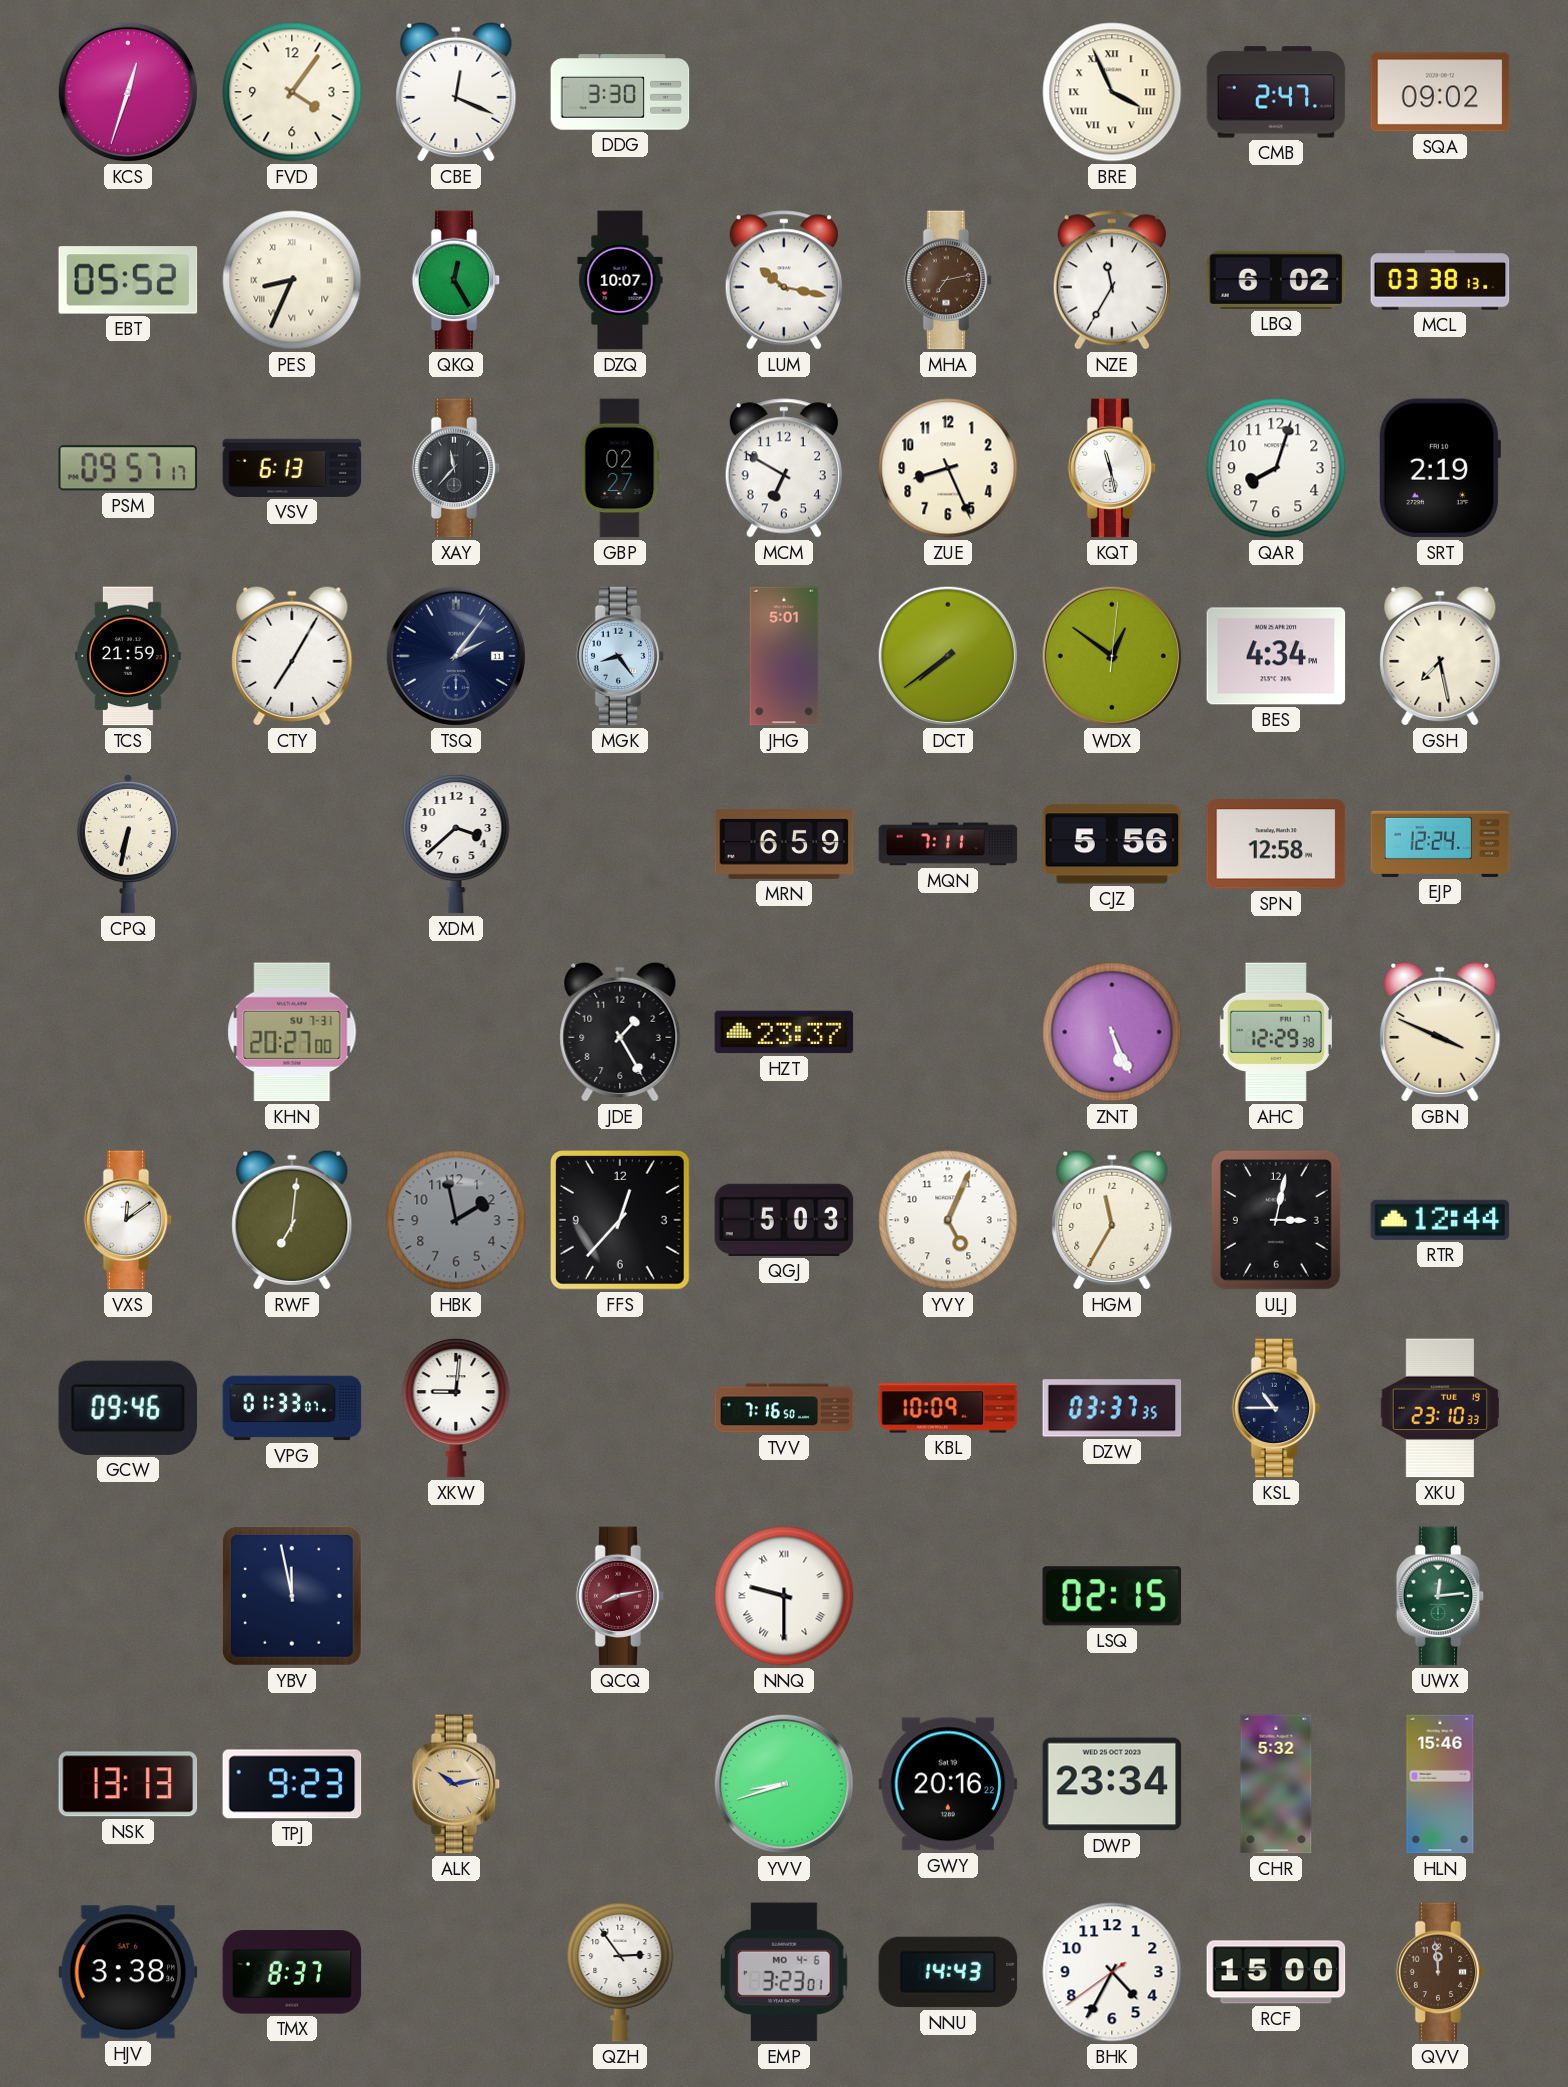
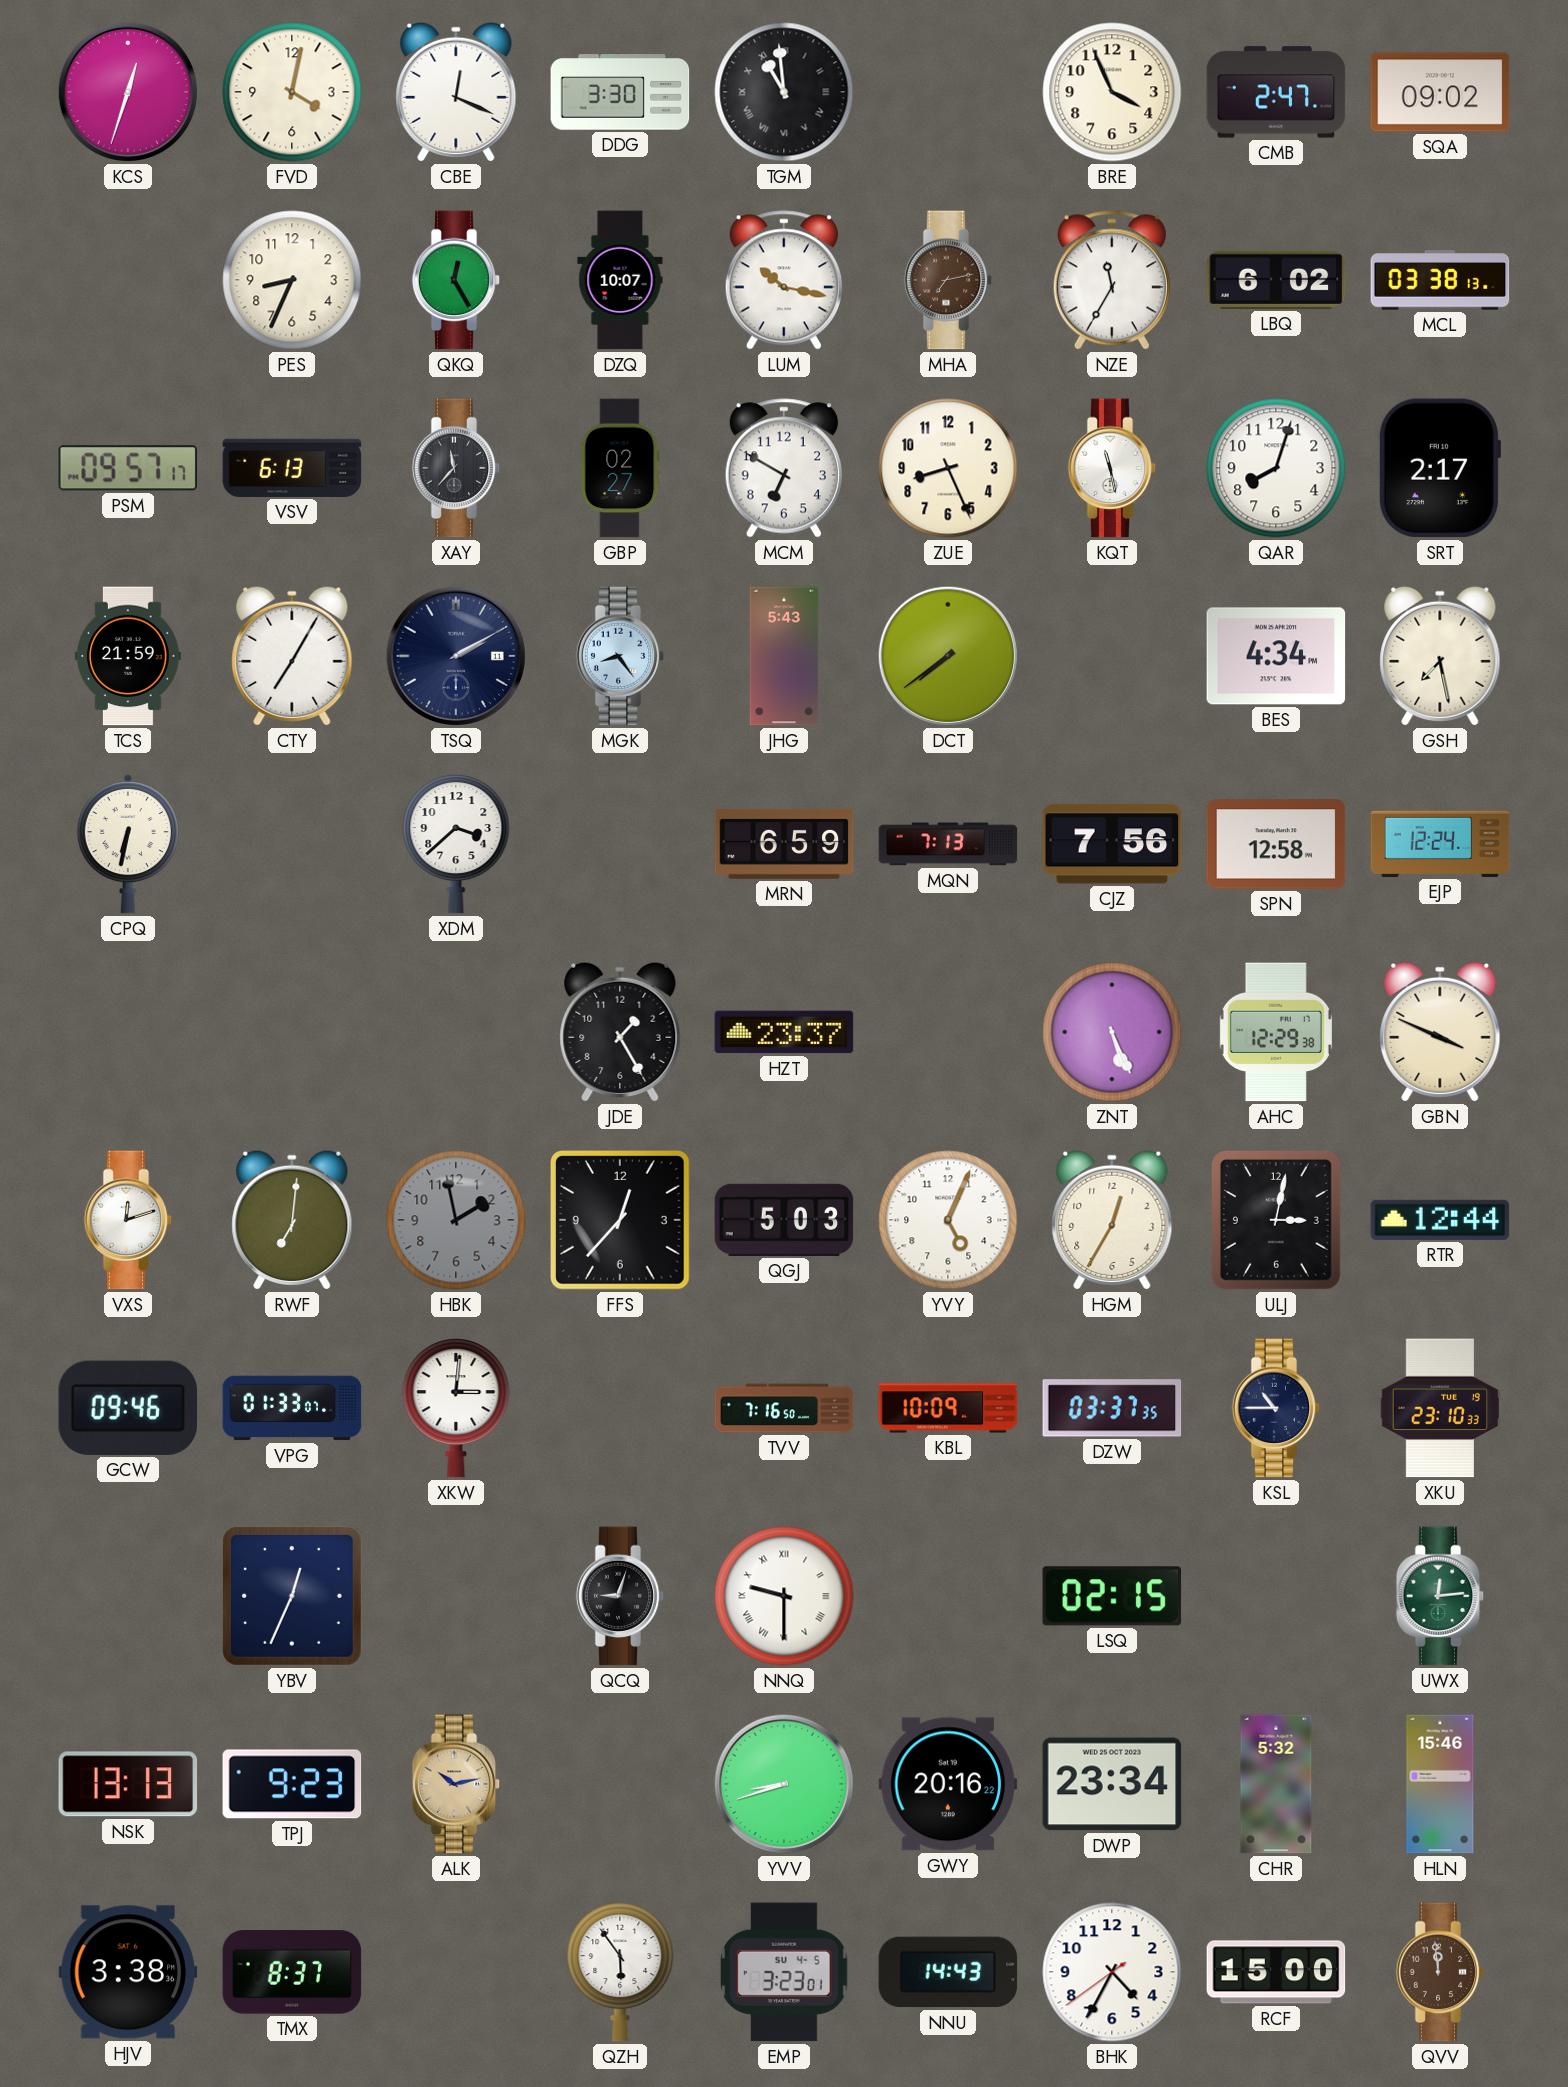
FVD: 4:06 -> 4:02
TGM: none -> 10:59
BRE numerals: Roman -> Arabic
EBT: 05:52 -> none
PES numerals: Roman -> Arabic
SRT: 2:19 -> 2:17
TSQ: 2:06 -> 2:10
JHG: 5:01 -> 5:43
WDX: 12:51 -> none
MQN: 7:11 -> 7:13
CJZ: 5:56 -> 7:56
KHN: 20:27 -> none
VXS: 12:09 -> 12:12
HGM: 11:35 -> 12:35
XKW: 9:01 -> 3:01
YBV: 11:58 -> 12:34
QCQ: 8:13 -> 9:03
QCQ dial: burgundy -> black
QZH: 2:54 -> 5:54
EMP date: MO 4-6 -> SU 4-5
